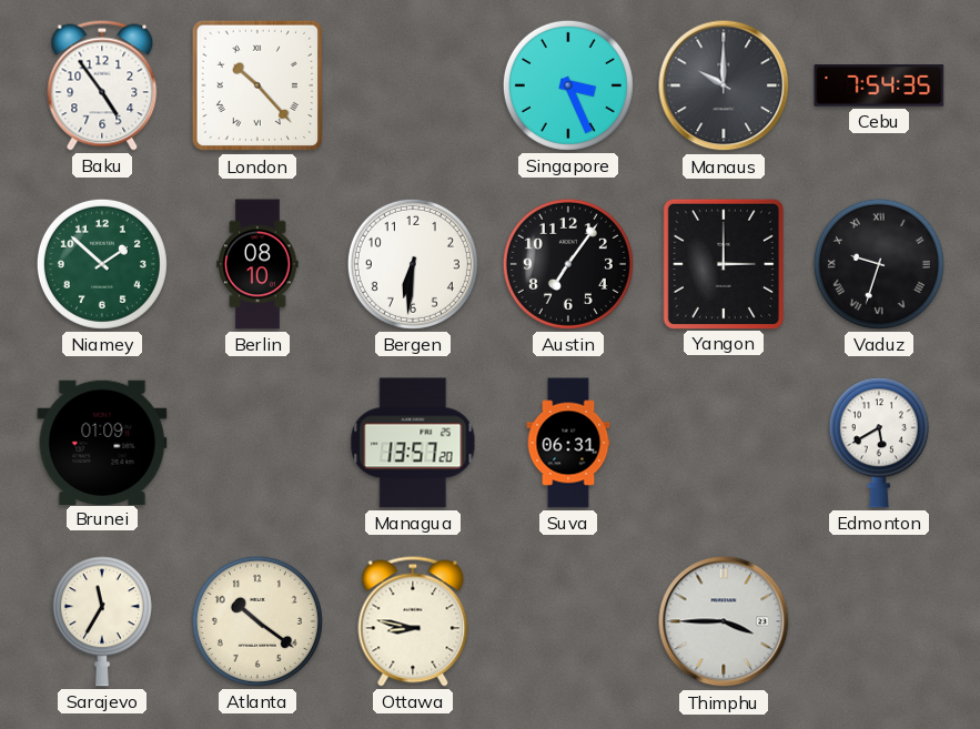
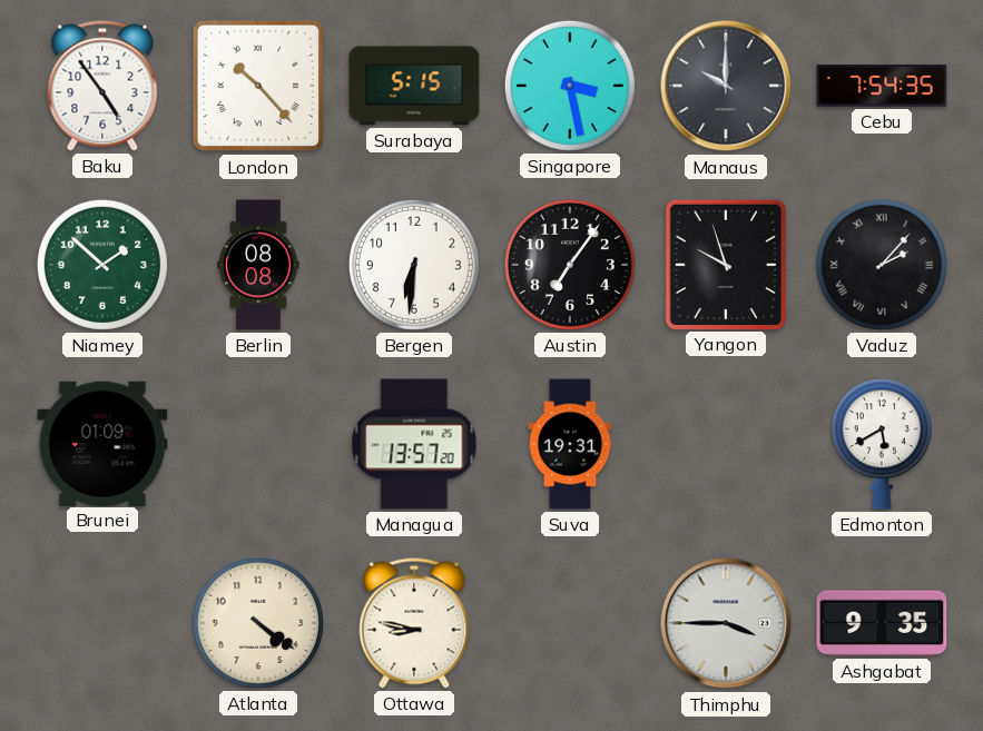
Surabaya: none -> 5:15
Singapore: 3:26 -> 3:28
Berlin: 08:10 -> 08:08
Yangon: 3:00 -> 9:57
Vaduz: 9:33 -> 2:07
Suva: 06:31 -> 19:31
Sarajevo: 11:35 -> none
Atlanta: 10:21 -> 4:21
Ashgabat: none -> 9:35
